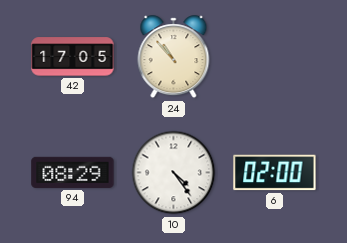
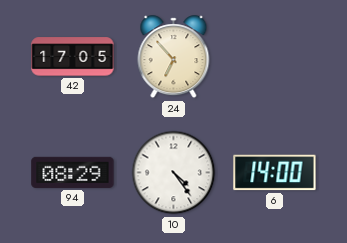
24: 10:53 -> 6:53
6: 02:00 -> 14:00
